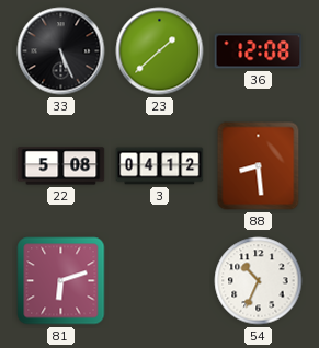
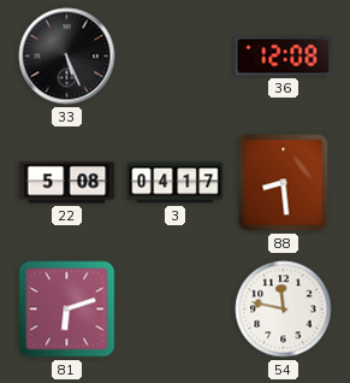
23: 1:38 -> none
3: 04:12 -> 04:17
54: 10:34 -> 11:47
